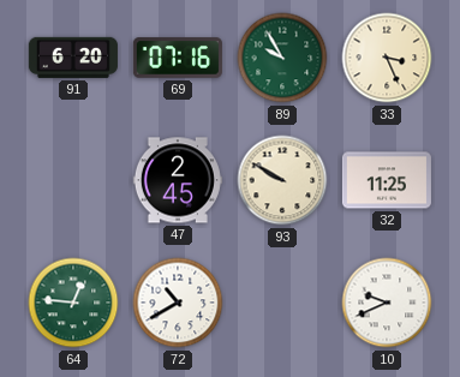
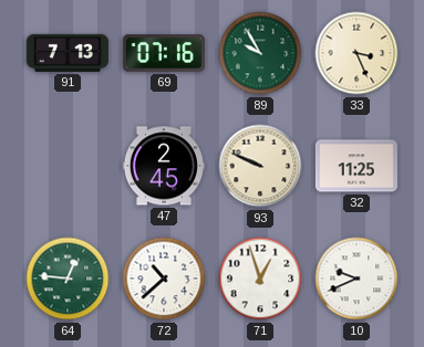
91: 6:20 -> 7:13
93: 9:50 -> 9:49
72: 10:40 -> 10:38
71: none -> 12:57
